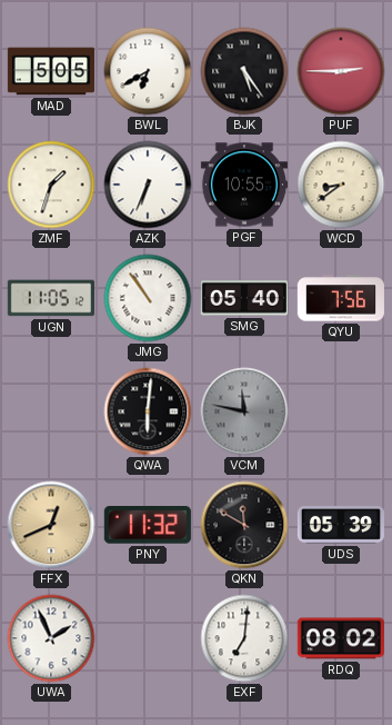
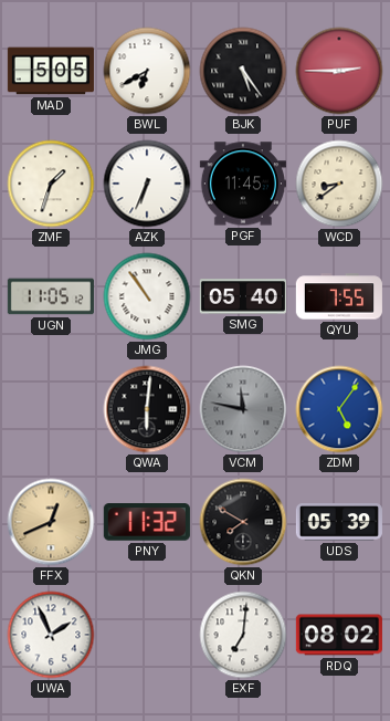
PGF: 10:55 -> 11:45
QYU: 7:56 -> 7:55
ZDM: none -> 5:06
QKN: 11:50 -> 7:50
